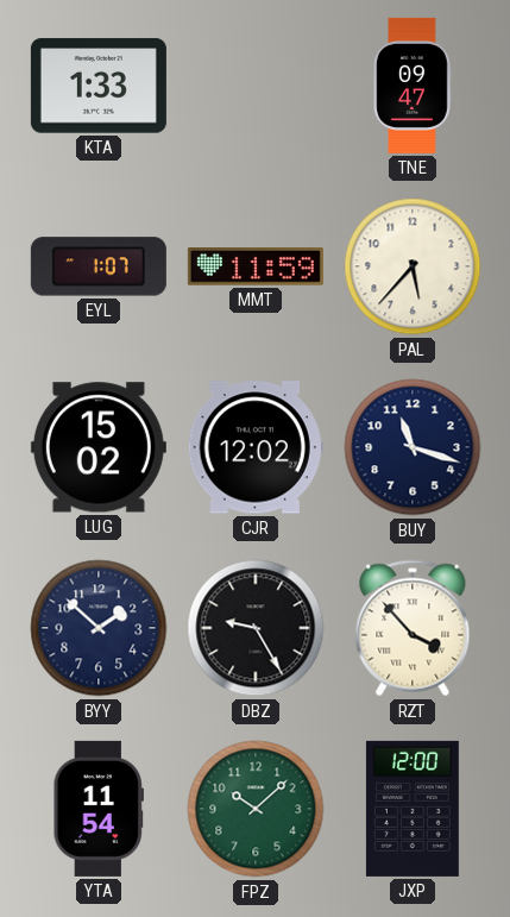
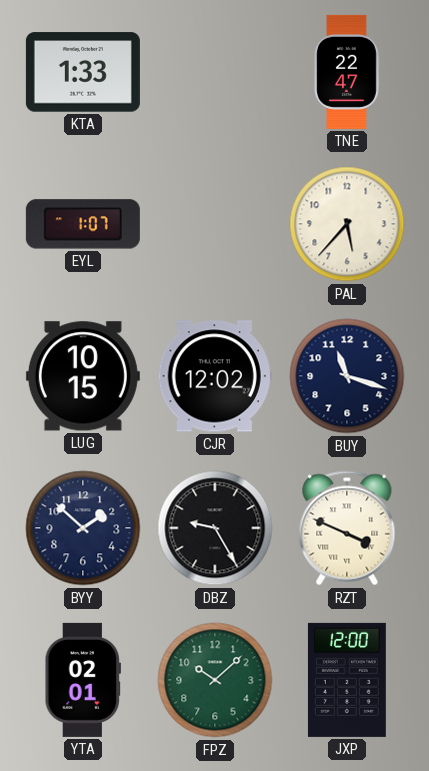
TNE: 09:47 -> 22:47
MMT: 11:59 -> none
LUG: 15:02 -> 10:15
RZT: 3:53 -> 3:49
YTA: 11:54 -> 02:01
